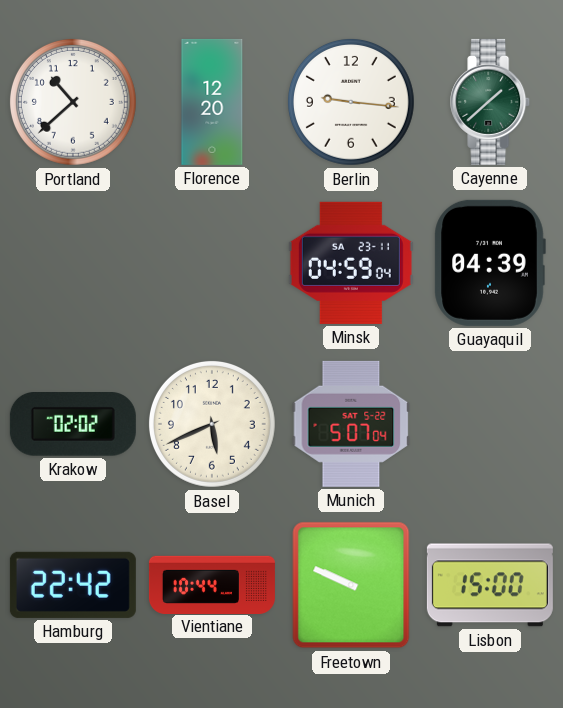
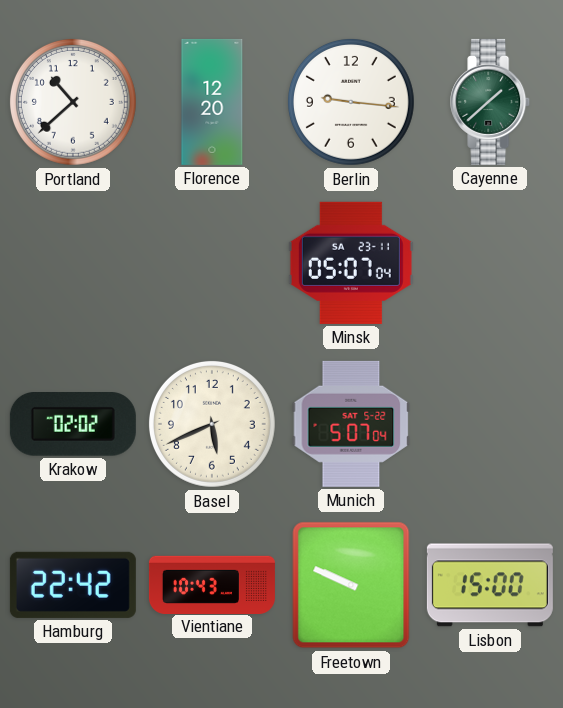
Minsk: 04:59 -> 05:07
Guayaquil: 04:39 -> none
Vientiane: 10:44 -> 10:43
